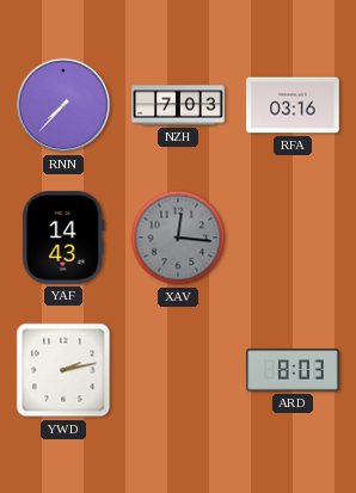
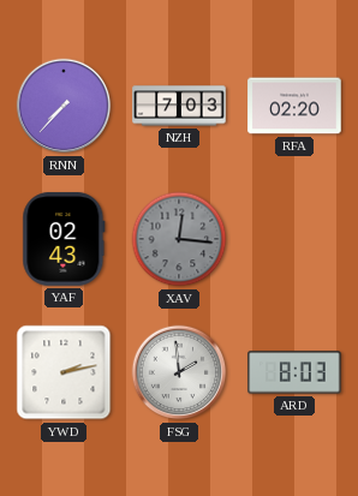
RFA: 03:16 -> 02:20
YAF: 14:43 -> 02:43
FSG: none -> 1:59
